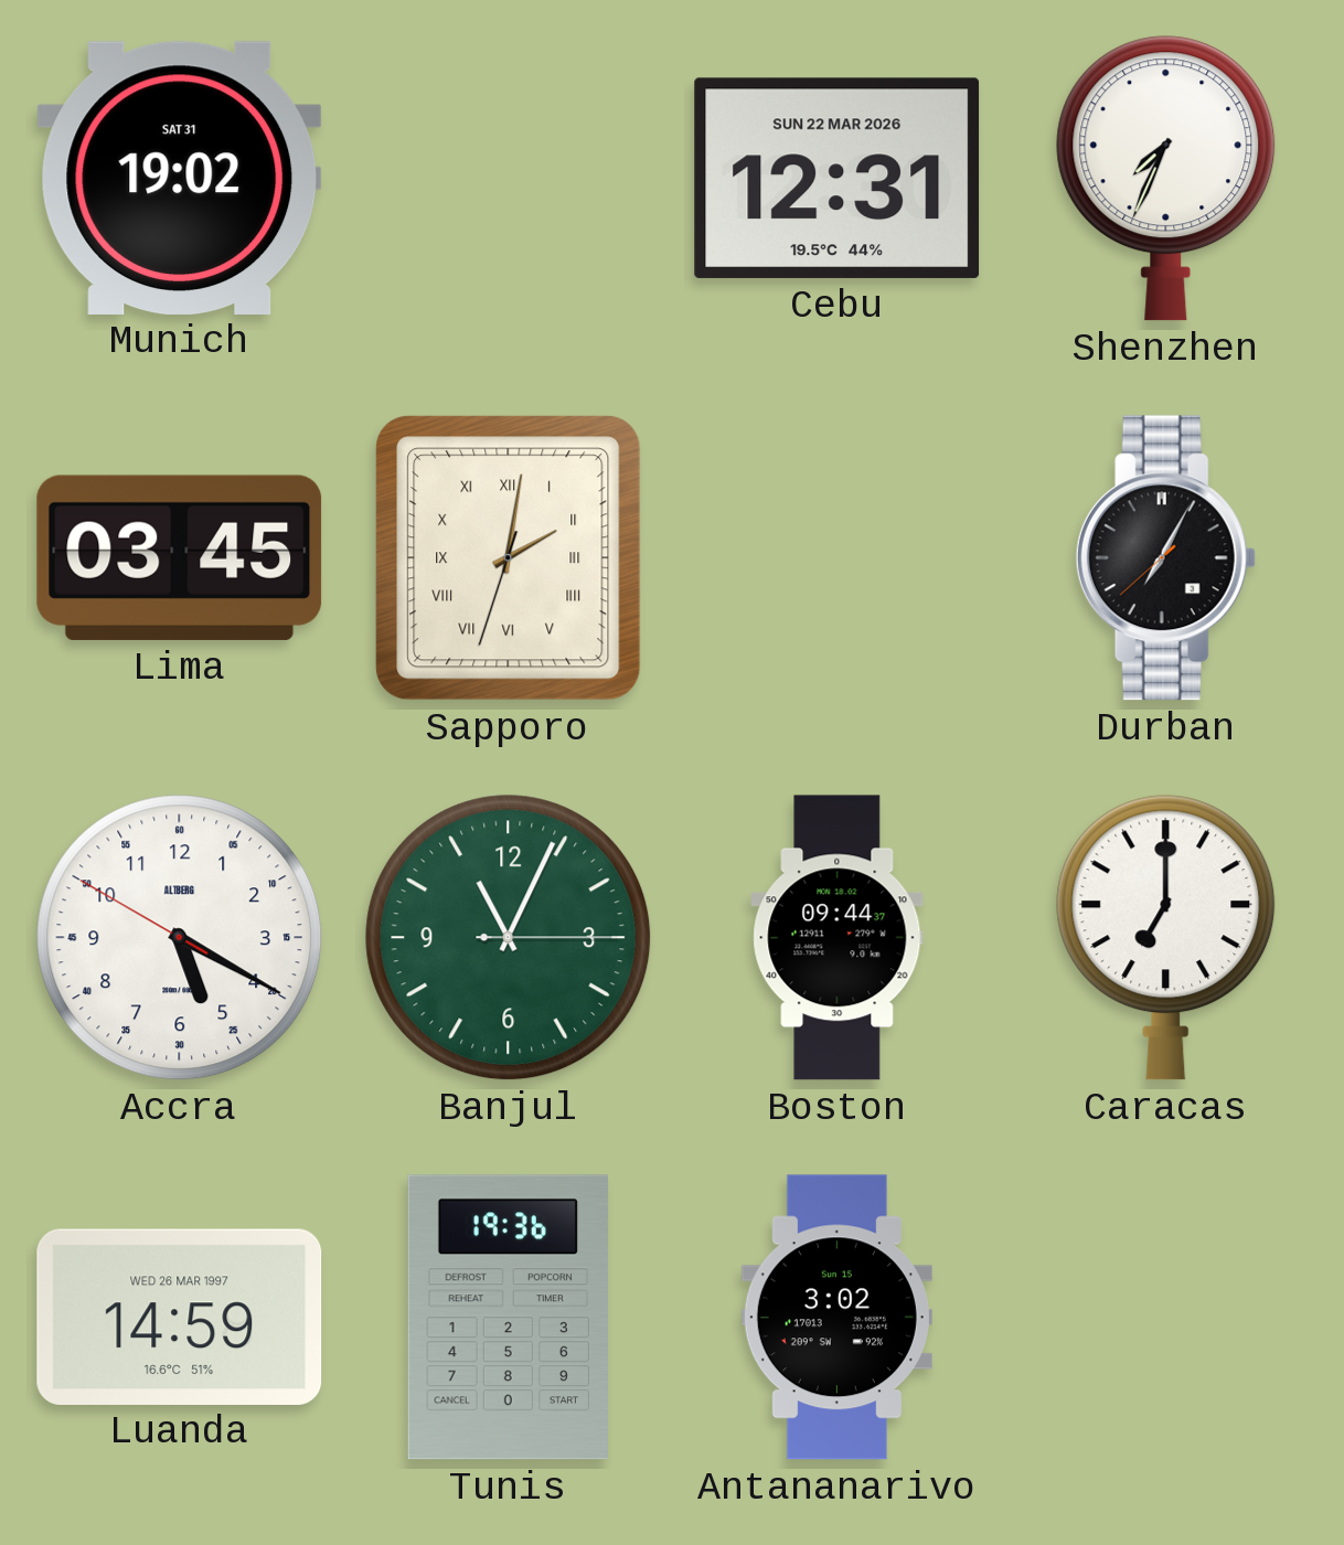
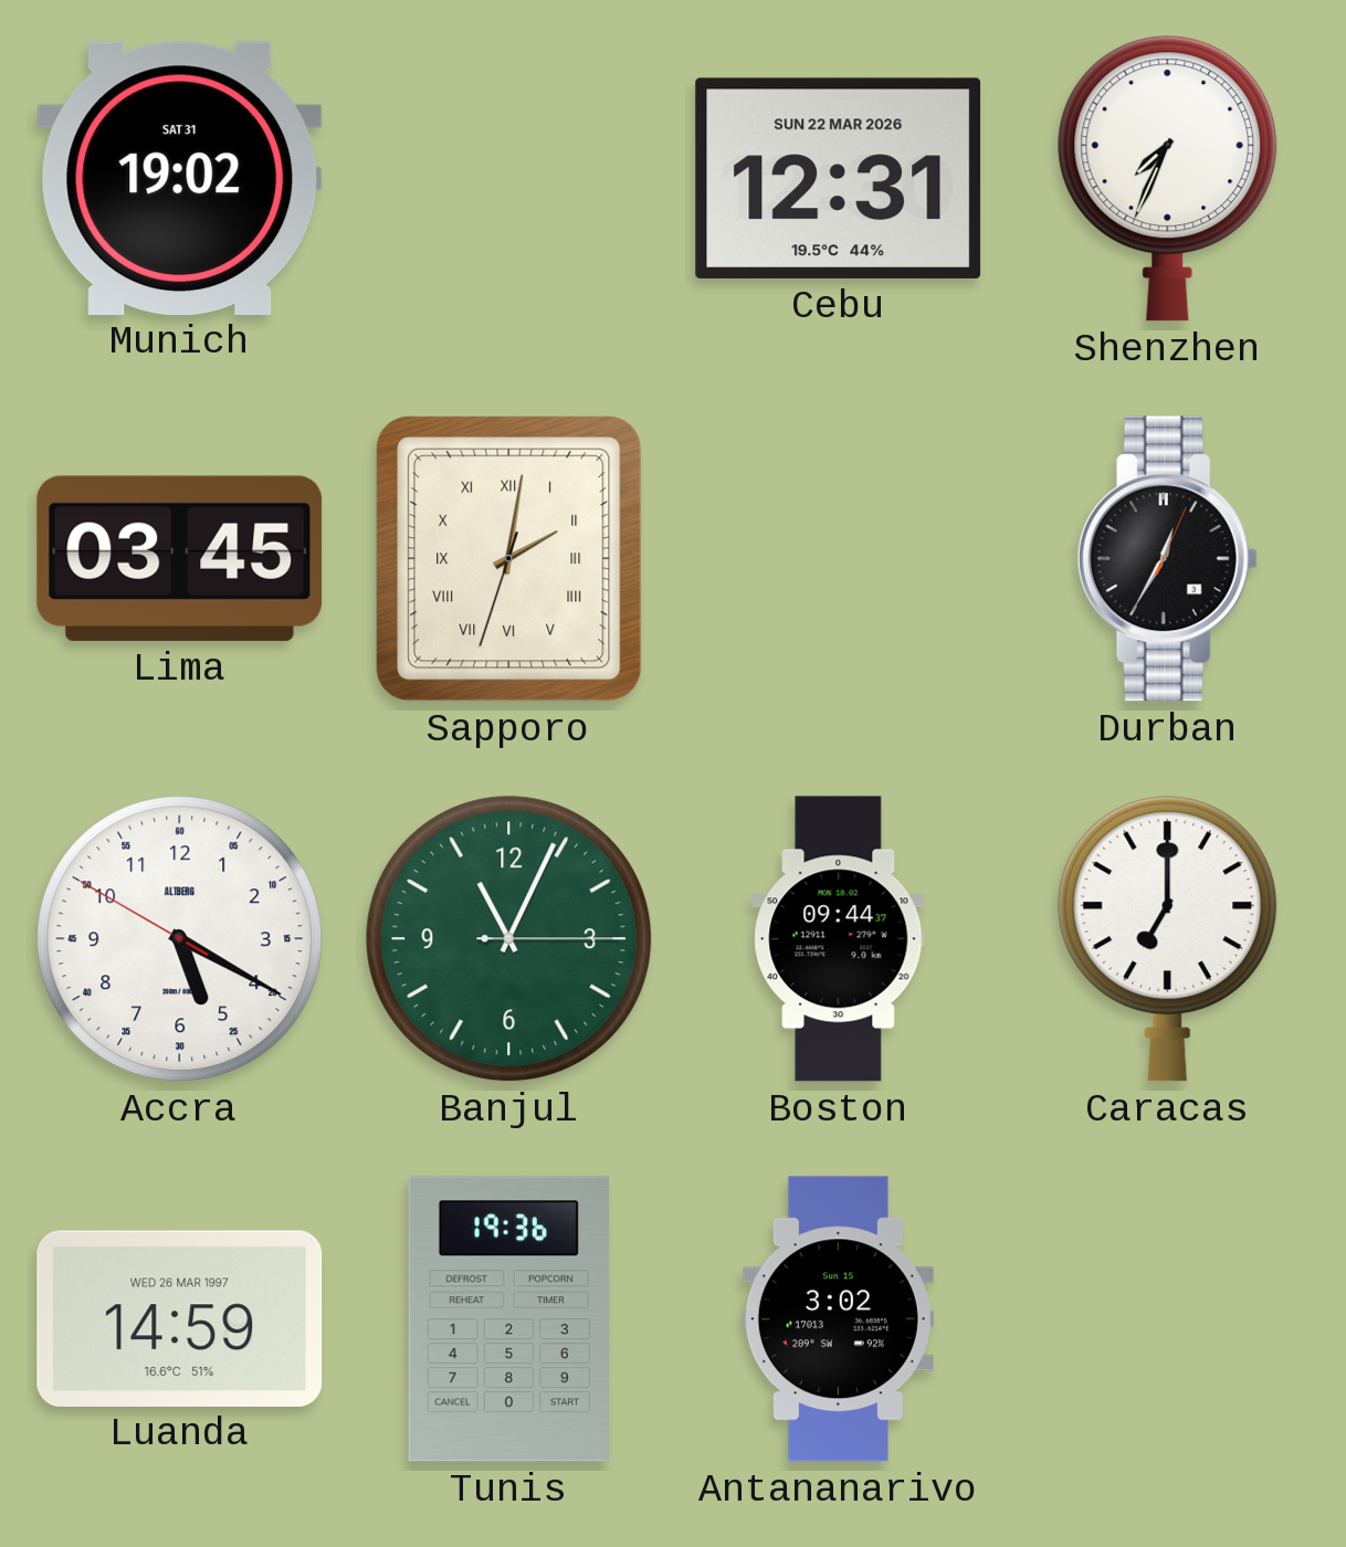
Durban: 7:04 -> 12:35
